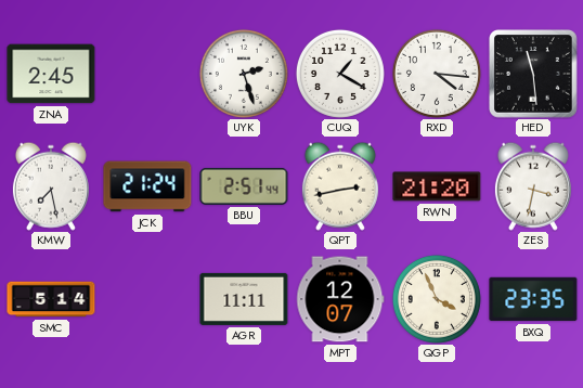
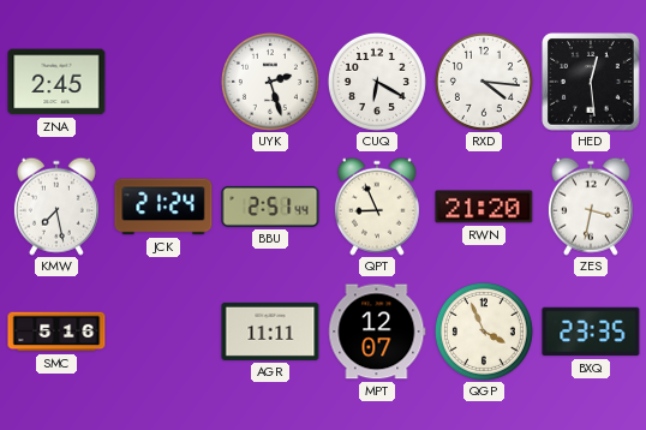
CUQ: 1:20 -> 6:20
HED: 11:29 -> 12:29
QPT: 2:43 -> 8:56
SMC: 5:14 -> 5:16
